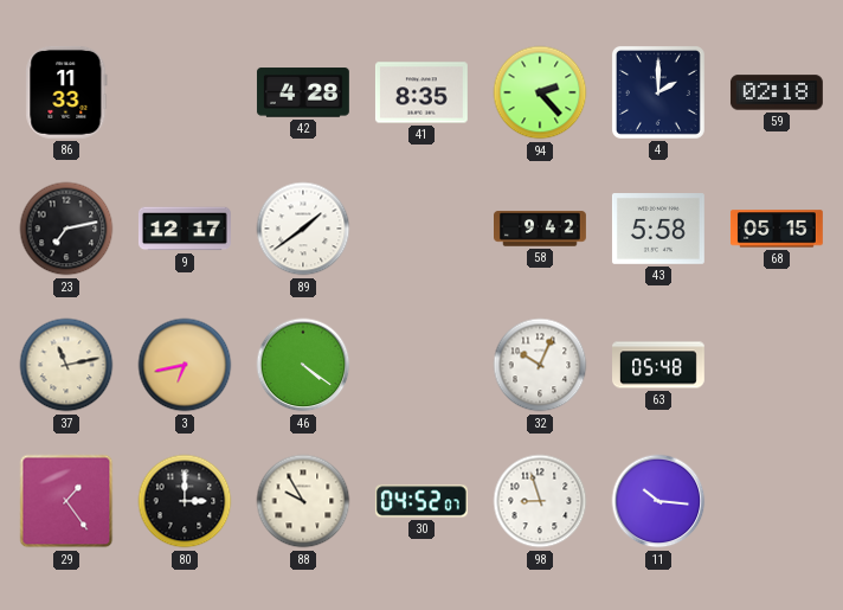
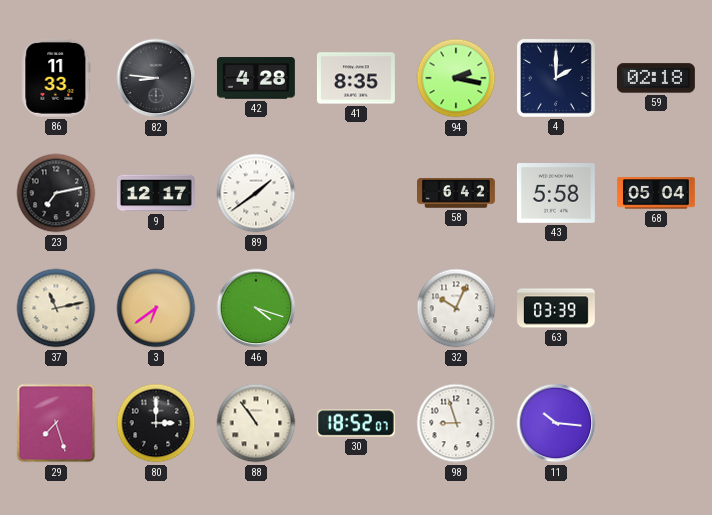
82: none -> 8:46
94: 2:23 -> 2:17
58: 9:42 -> 6:42
68: 05:15 -> 05:04
3: 6:43 -> 6:39
46: 4:21 -> 4:18
63: 05:48 -> 03:39
29: 1:24 -> 7:27
88: 9:55 -> 10:54
30: 04:52 -> 18:52
